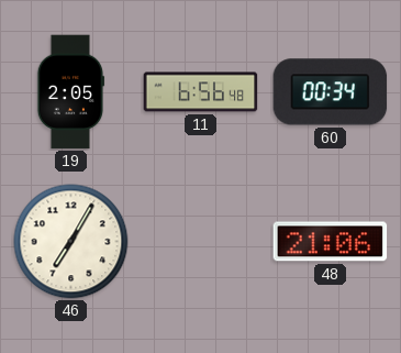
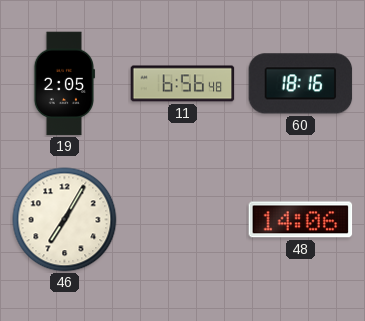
60: 00:34 -> 18:16
48: 21:06 -> 14:06
